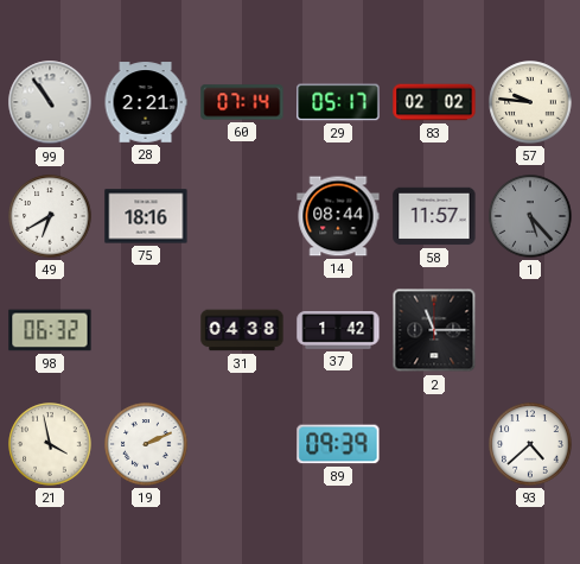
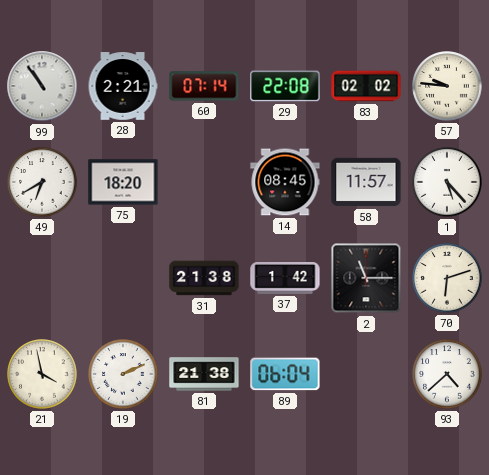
29: 05:17 -> 22:08
75: 18:16 -> 18:20
14: 08:44 -> 08:45
1 dial: grey -> white
98: 06:32 -> none
31: 04:38 -> 21:38
70: none -> 6:12
81: none -> 21:38
89: 09:39 -> 06:04
